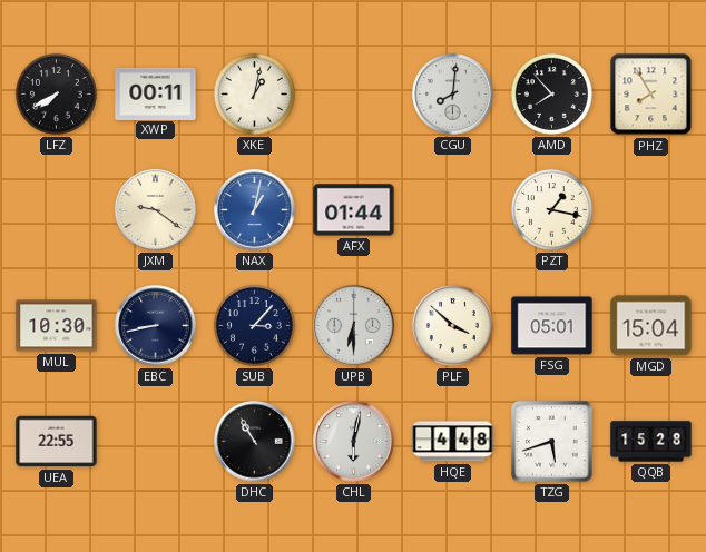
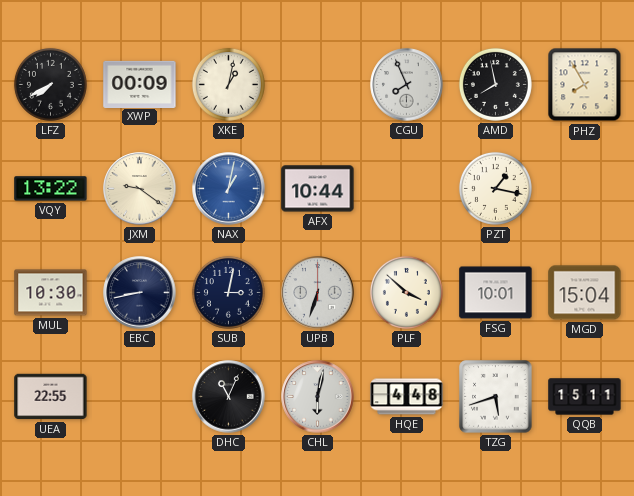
XWP: 00:11 -> 00:09
CGU: 8:01 -> 7:56
AMD: 7:53 -> 7:58
VQY: none -> 13:22
AFX: 01:44 -> 10:44
SUB: 3:07 -> 3:02
UPB: 6:30 -> 6:33
FSG: 05:01 -> 10:01
DHC: 10:55 -> 11:04
QQB: 15:28 -> 15:11
